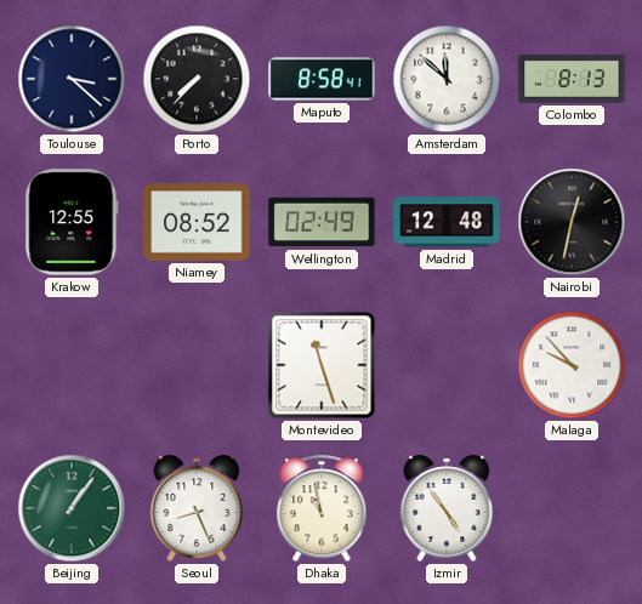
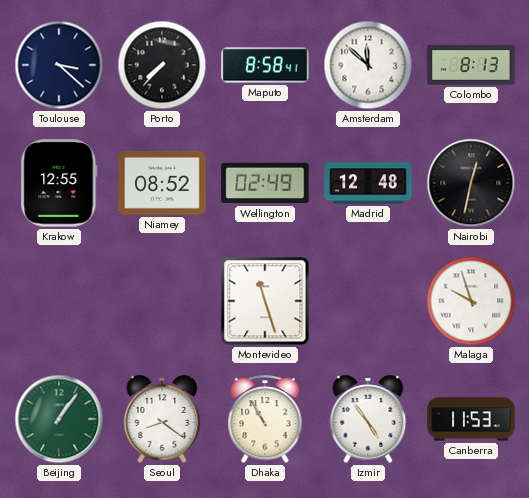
Malaga: 9:53 -> 9:57
Seoul: 8:26 -> 8:21
Dhaka: 10:58 -> 10:55
Canberra: none -> 11:53
